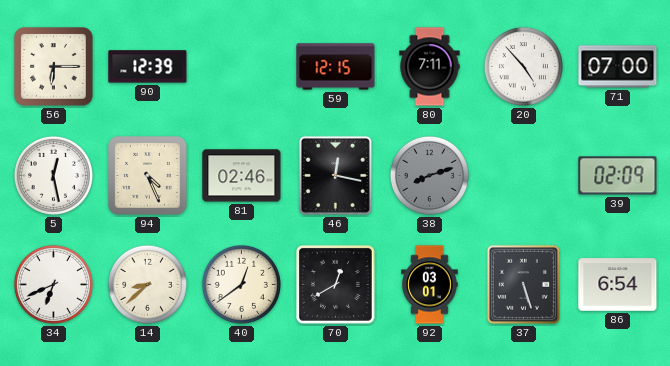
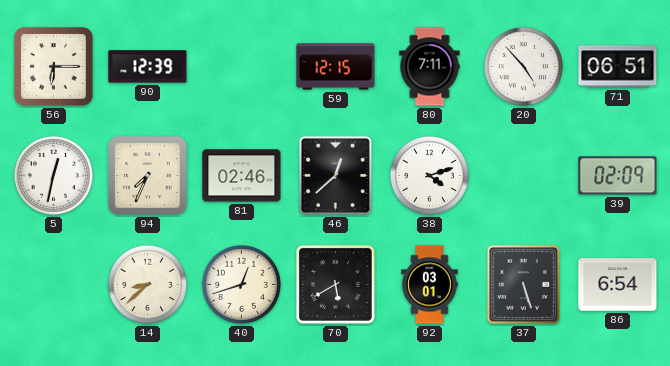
71: 07:00 -> 06:51
5: 12:28 -> 12:32
94: 4:26 -> 7:34
46: 12:17 -> 12:38
38: 8:12 -> 4:12
38 dial: grey -> white
34: 6:41 -> none
40: 12:39 -> 12:42
70: 12:40 -> 5:40
